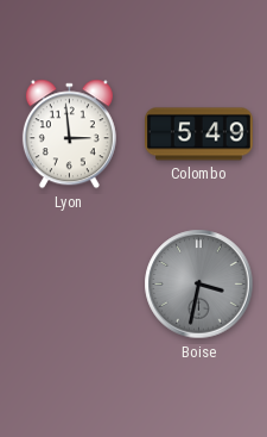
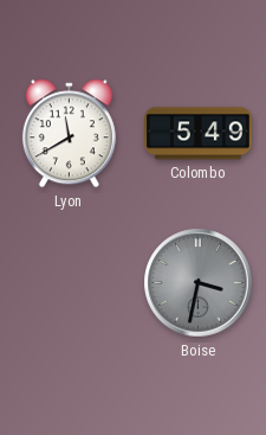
Lyon: 2:59 -> 11:40
